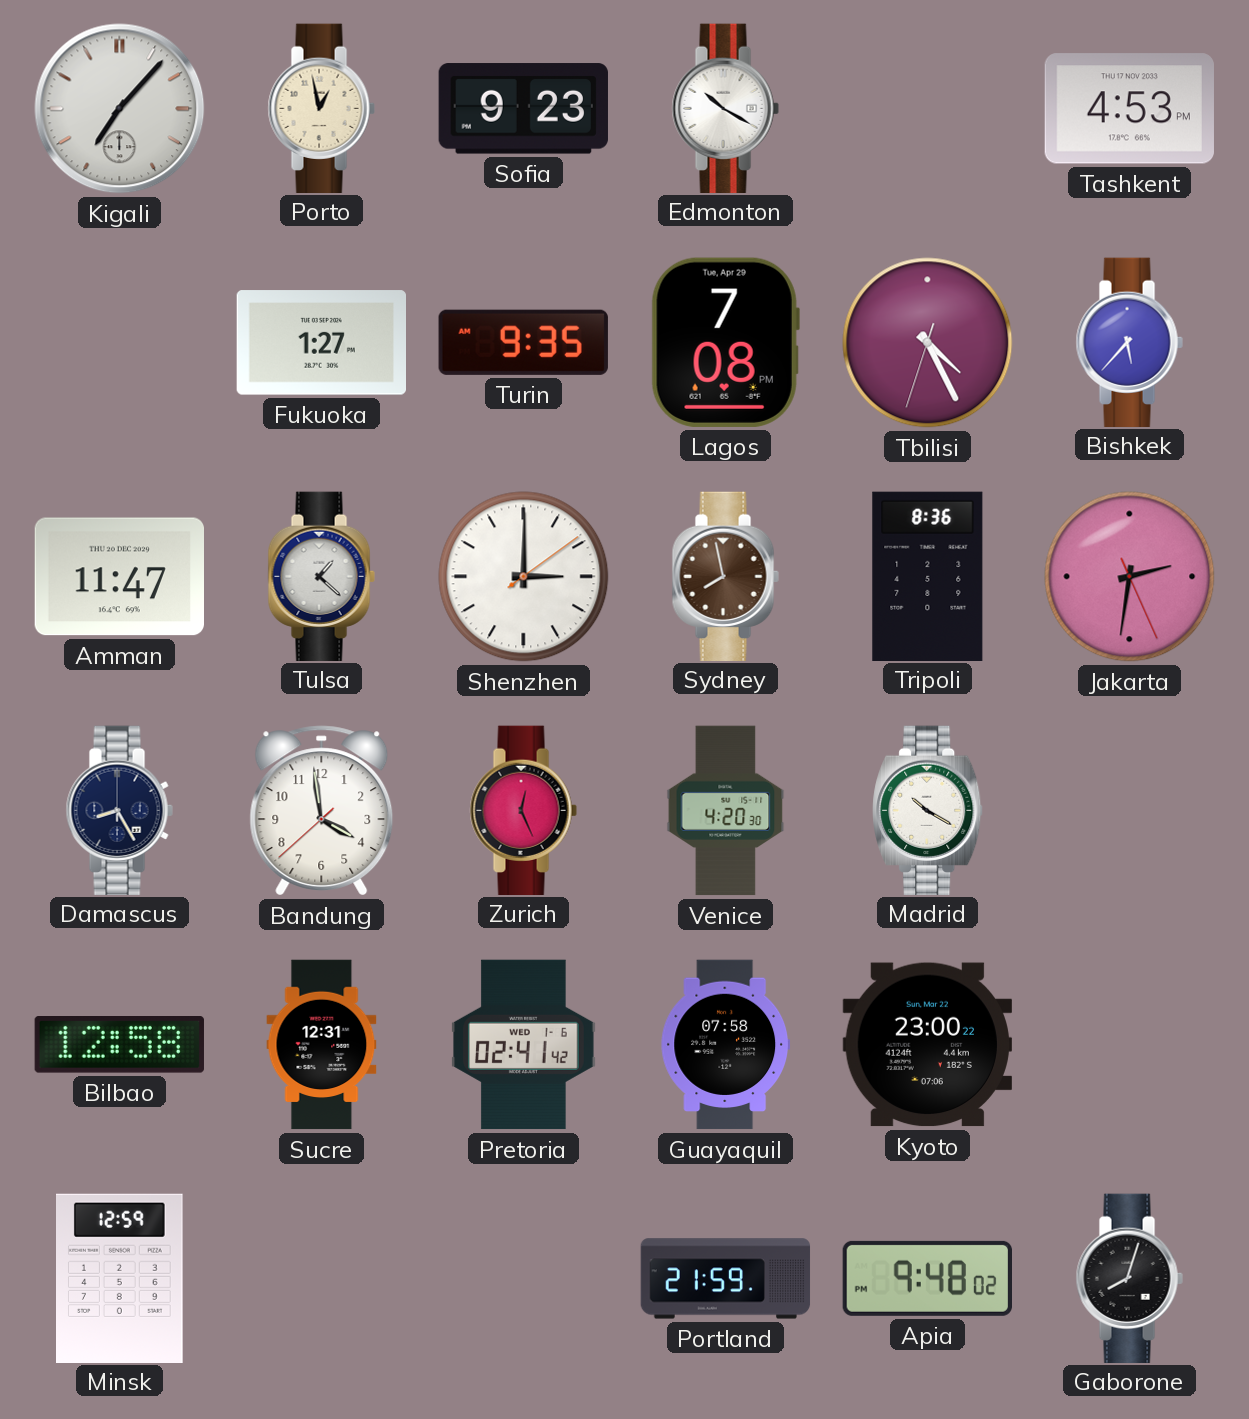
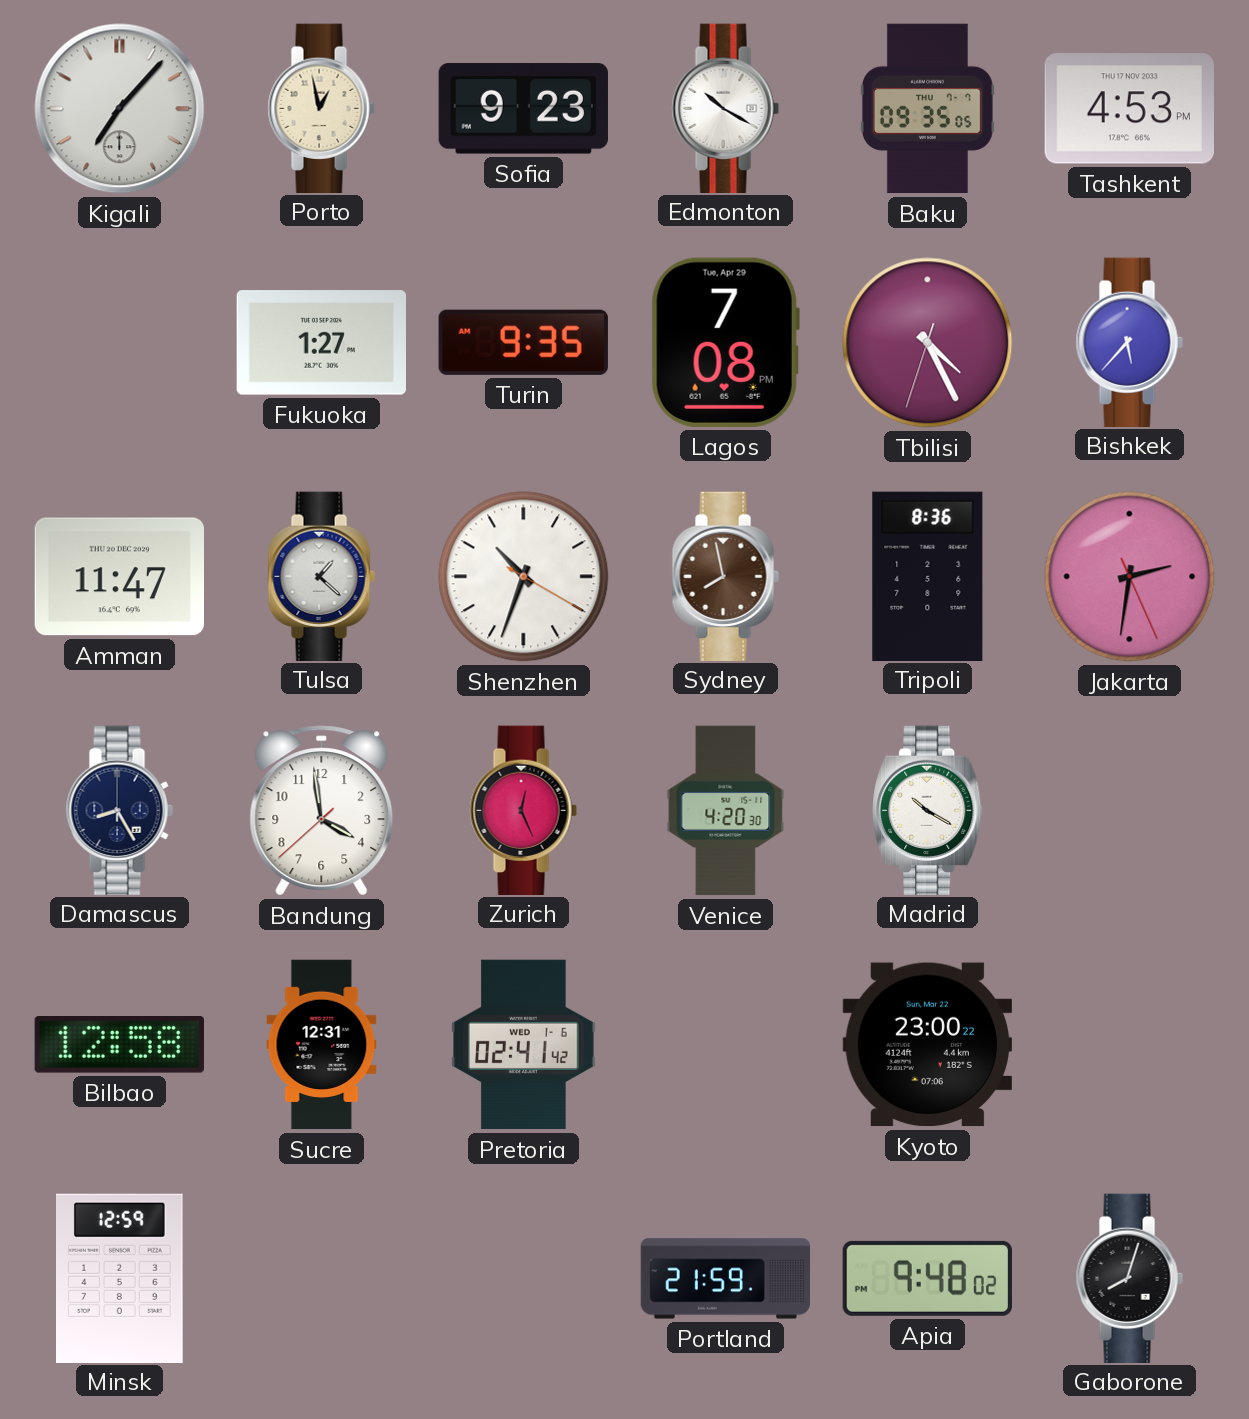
Baku: none -> 09:35
Shenzhen: 3:00 -> 10:33
Guayaquil: 07:58 -> none
